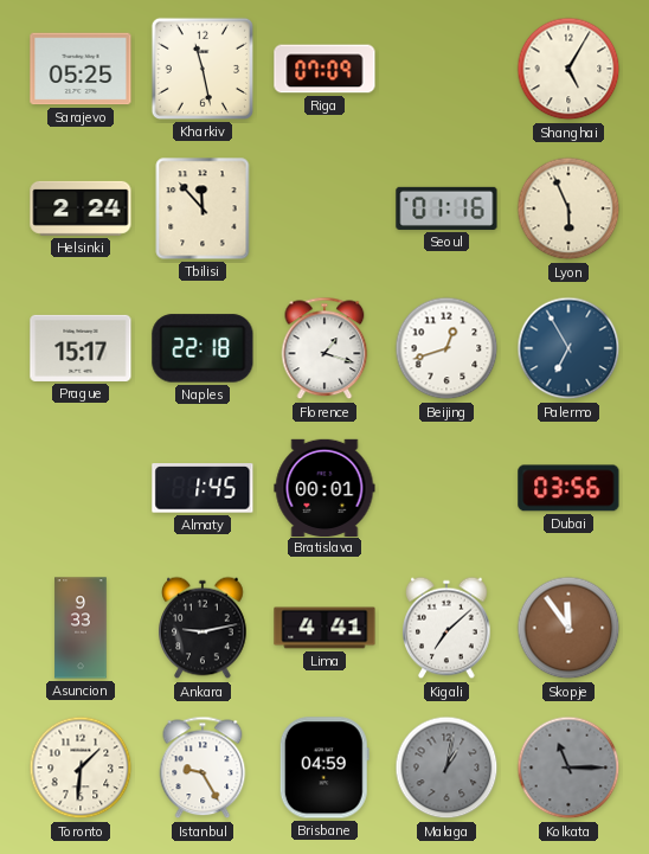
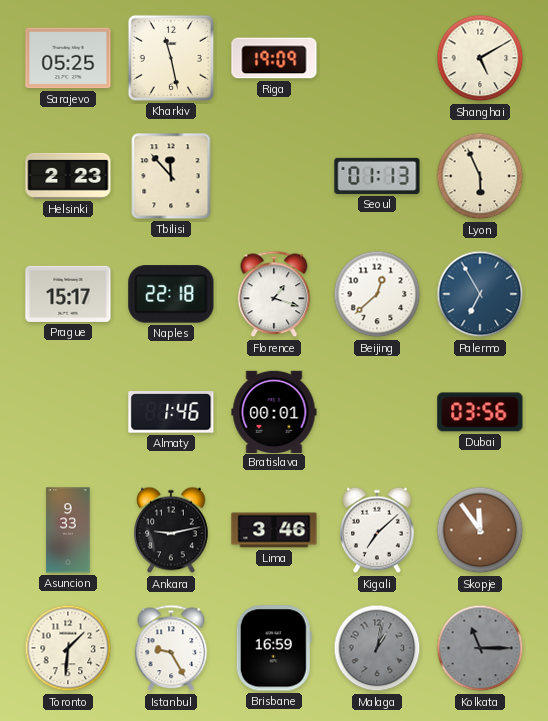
Riga: 07:09 -> 19:09
Shanghai: 5:05 -> 5:10
Helsinki: 2:24 -> 2:23
Seoul: 01:16 -> 01:13
Beijing: 12:42 -> 12:38
Almaty: 1:45 -> 1:46
Lima: 4:41 -> 3:46
Brisbane: 04:59 -> 16:59
